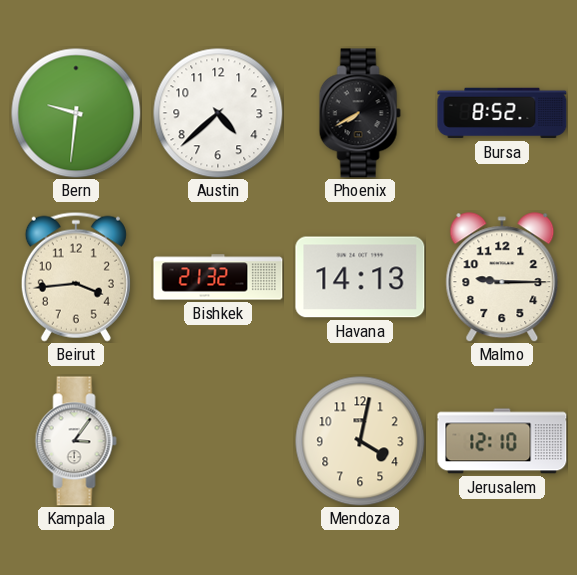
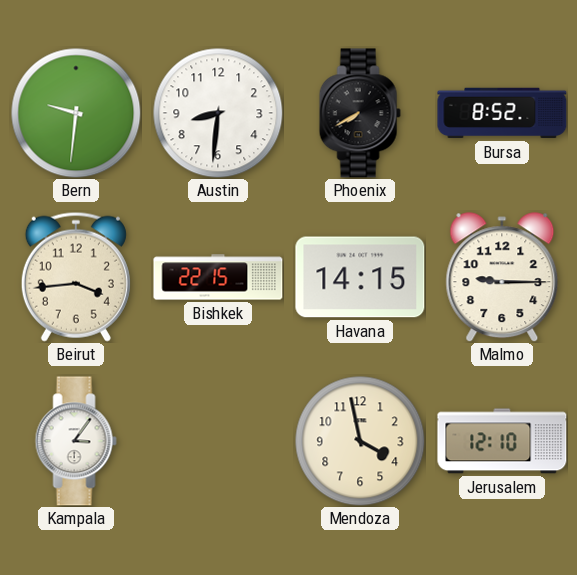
Austin: 4:38 -> 8:31
Bishkek: 21:32 -> 22:15
Havana: 14:13 -> 14:15
Mendoza: 4:02 -> 3:58
